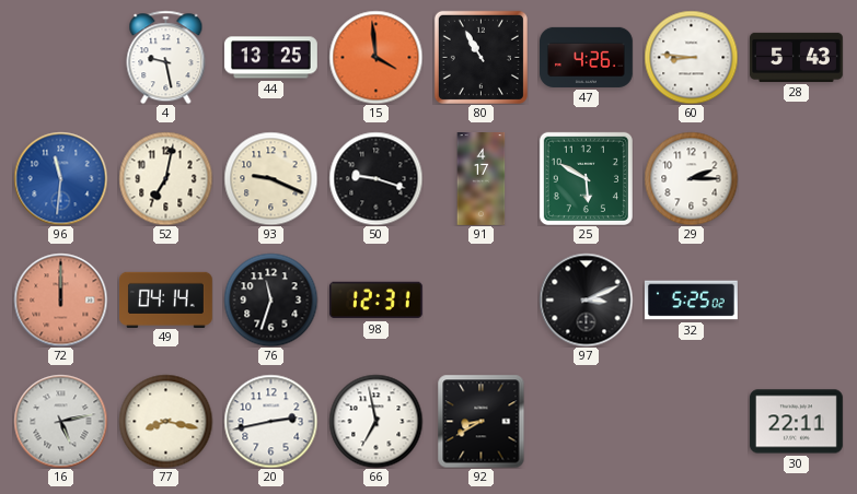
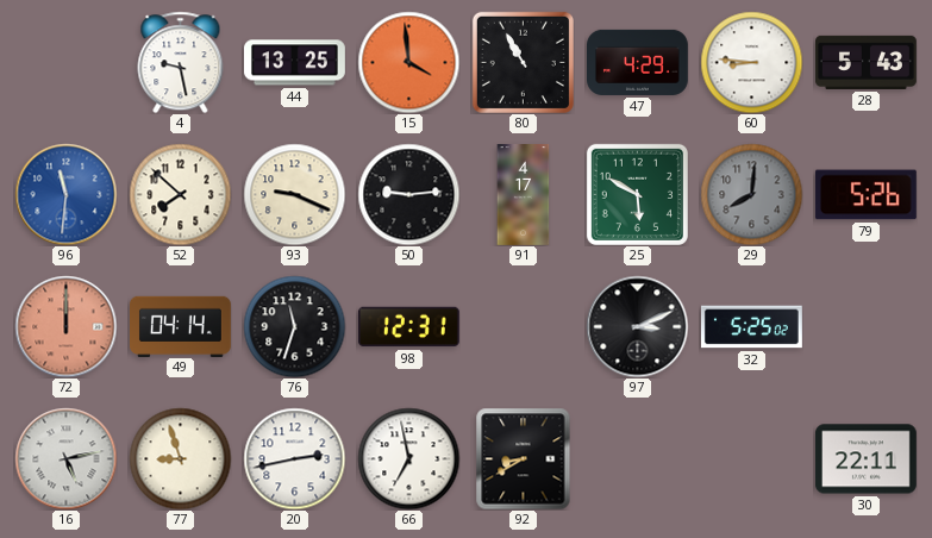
47: 4:26 -> 4:29
52: 7:02 -> 7:52
50: 9:18 -> 9:14
29: 2:15 -> 8:01
29 dial: white -> grey
79: none -> 5:26
77: 8:17 -> 8:57
